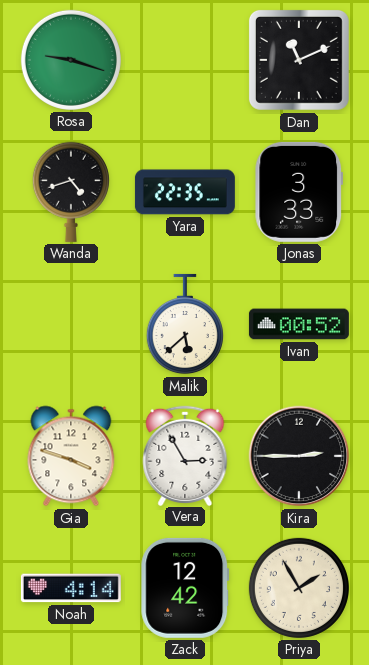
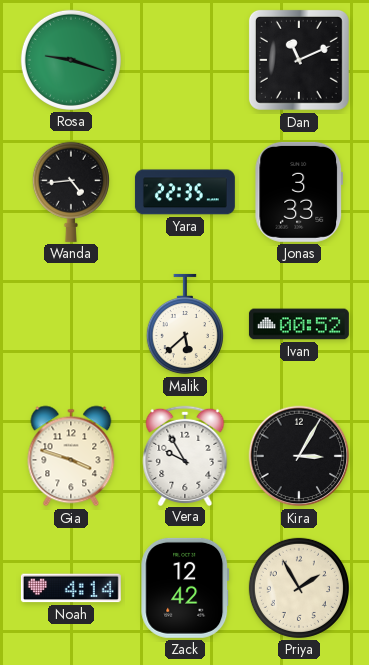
Wanda: 4:42 -> 4:44
Vera: 2:55 -> 9:55
Kira: 2:45 -> 3:05
